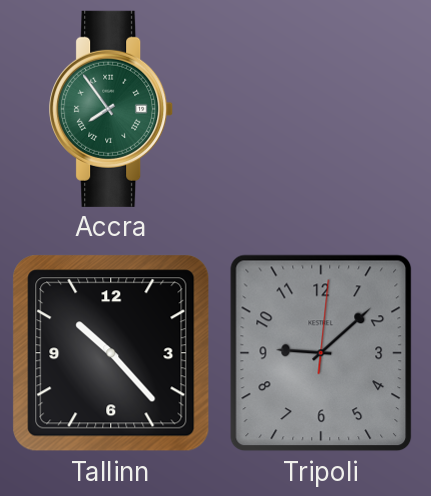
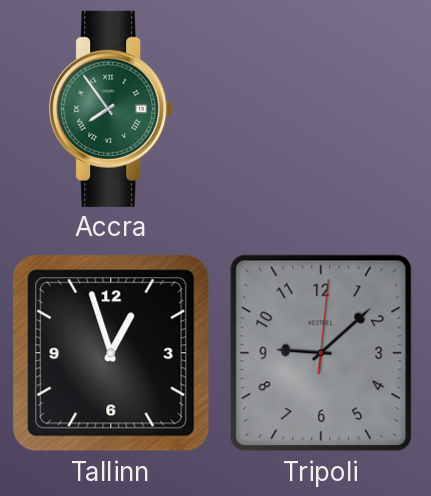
Tallinn: 10:23 -> 12:57
